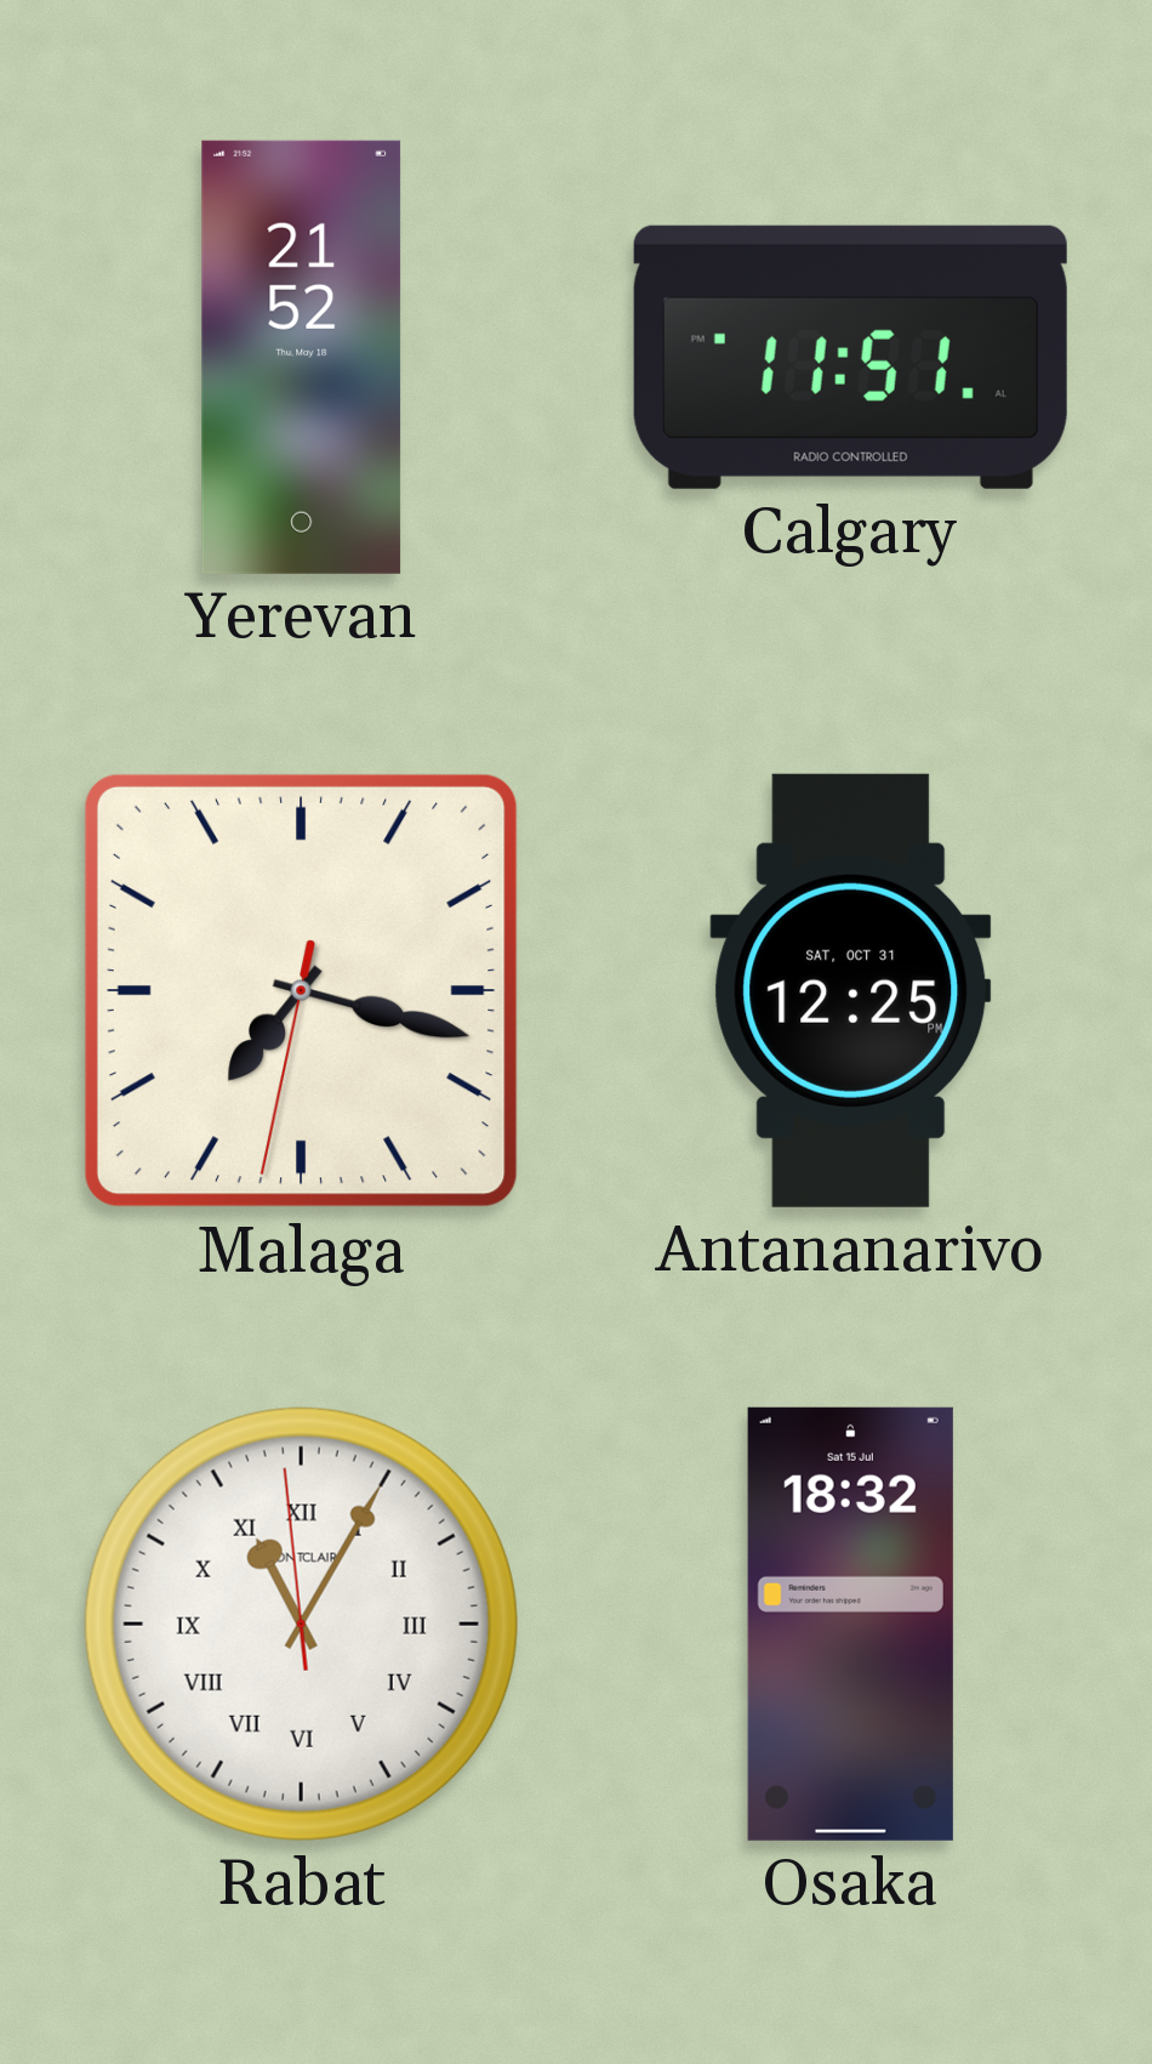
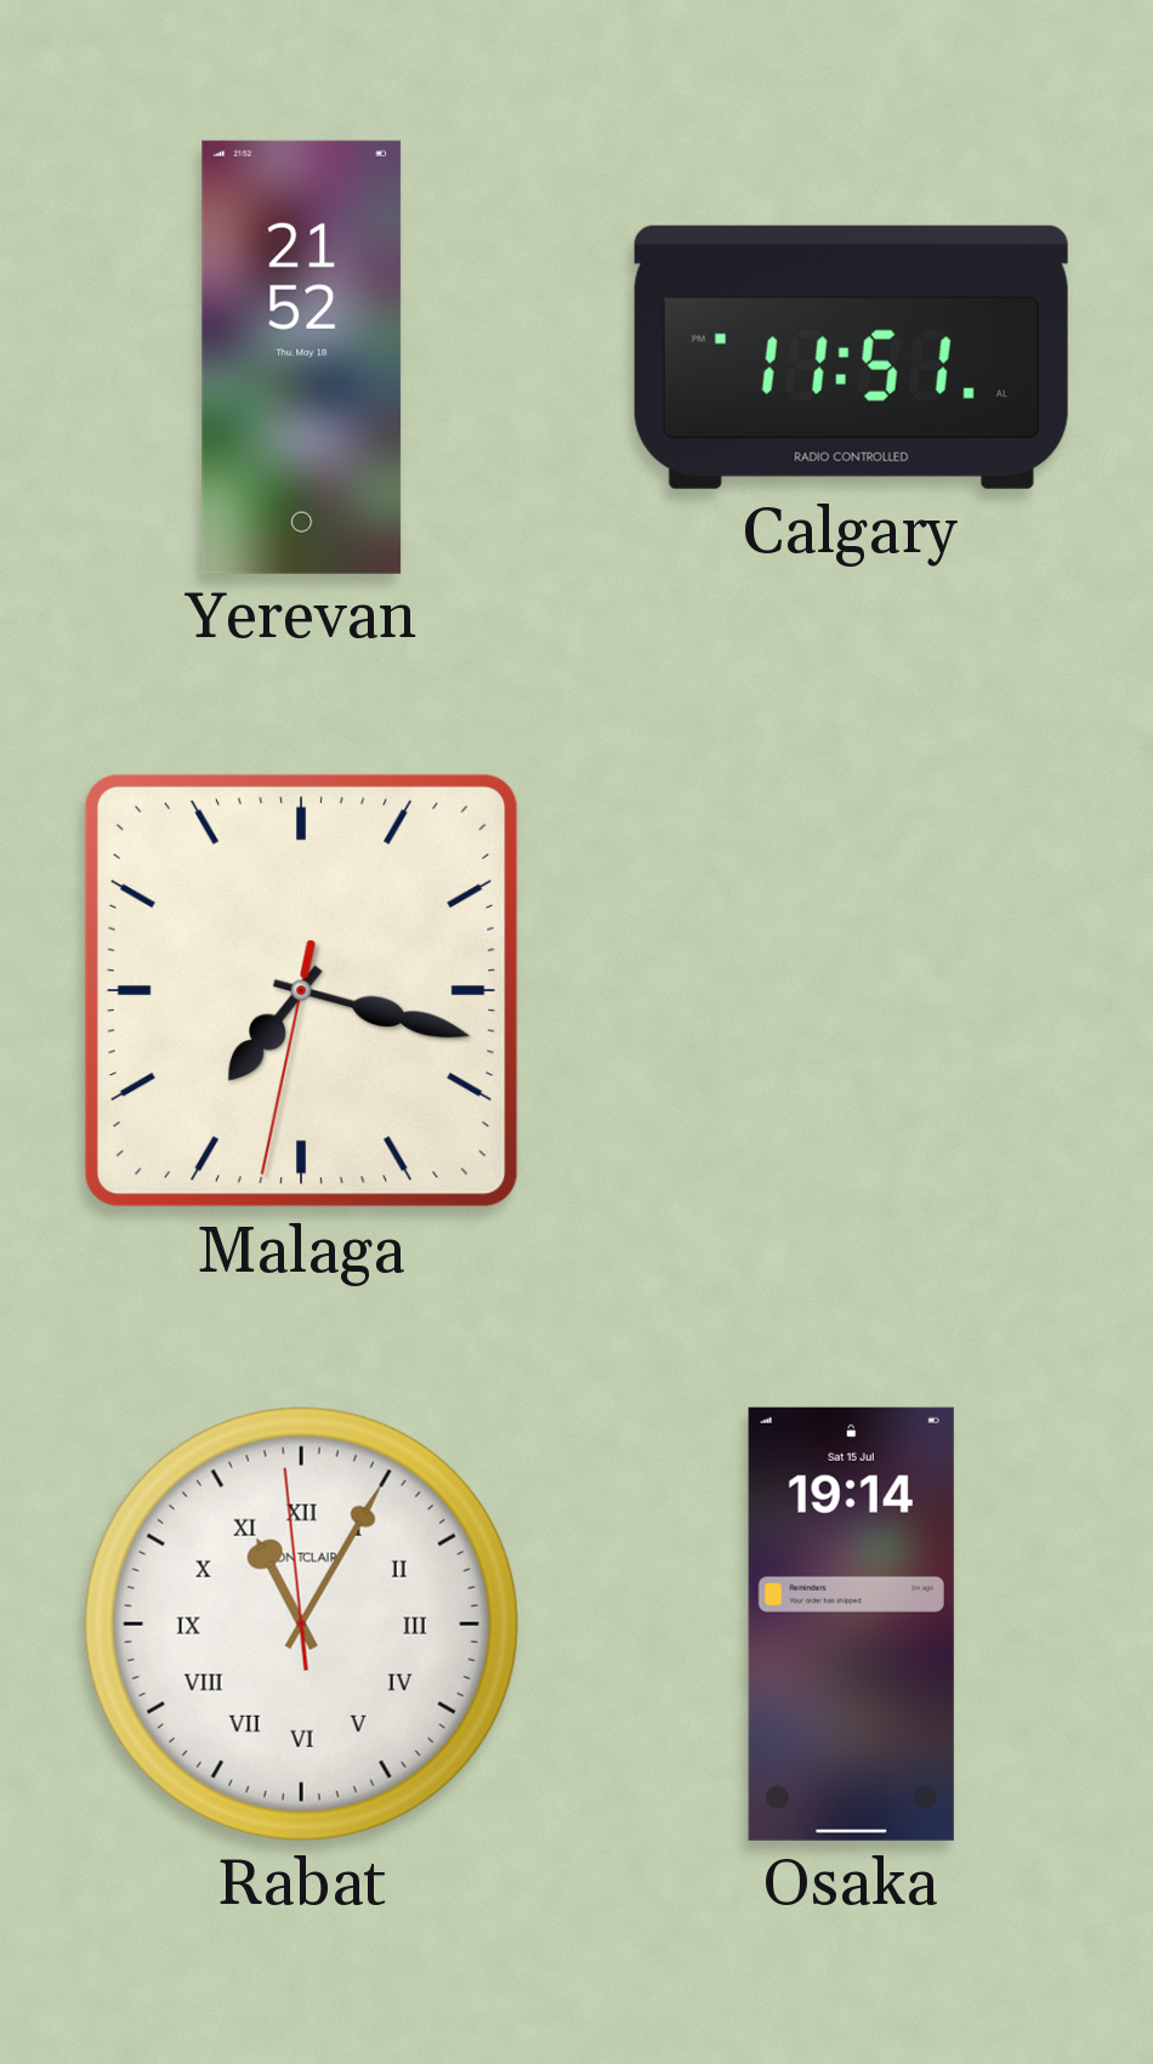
Antananarivo: 12:25 -> none
Osaka: 18:32 -> 19:14
